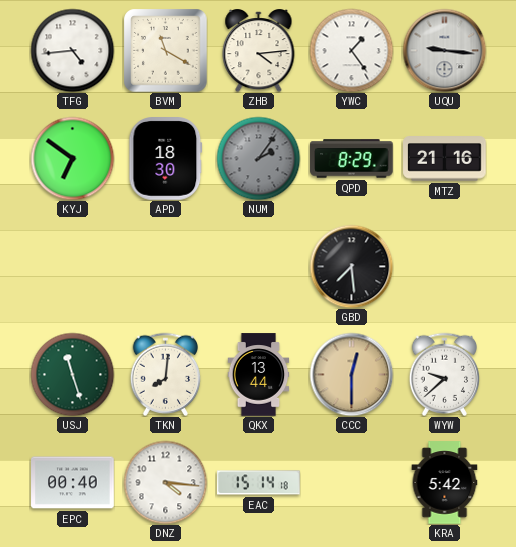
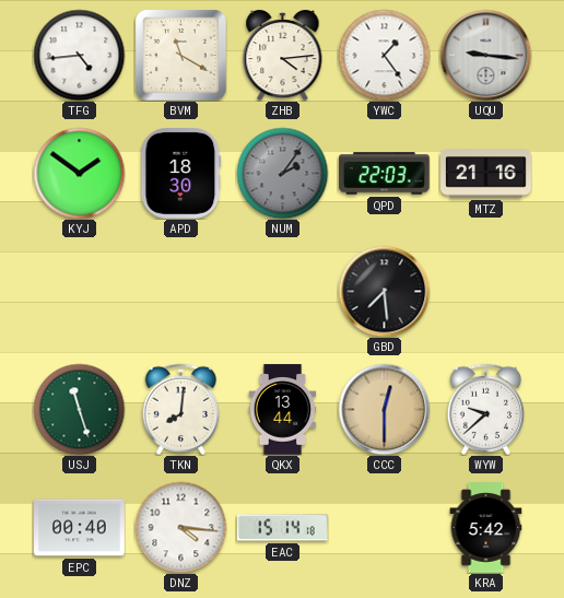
KYJ: 6:51 -> 1:51
QPD: 8:29 -> 22:03
